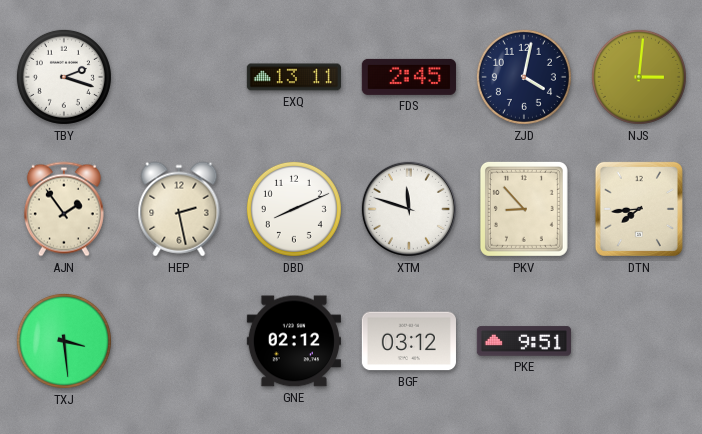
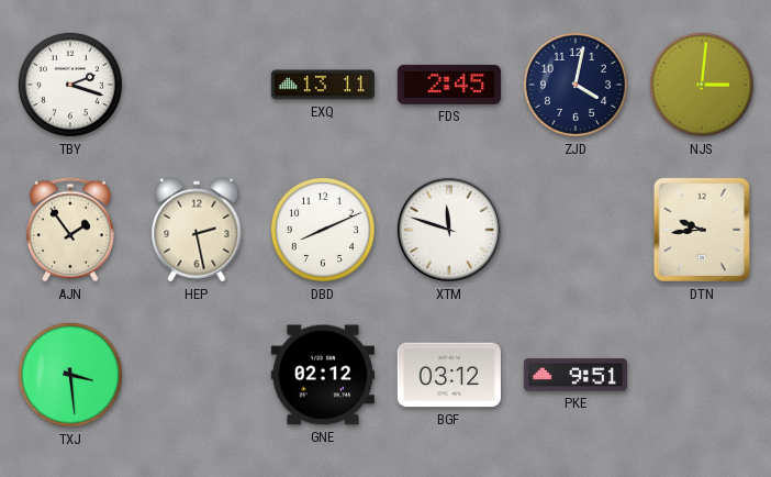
PKV: 8:53 -> none
DTN: 7:44 -> 9:44
